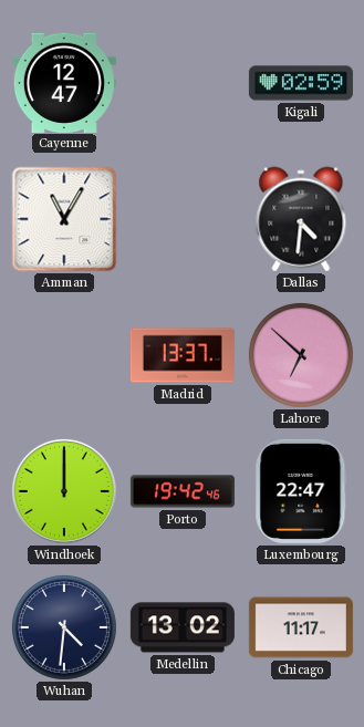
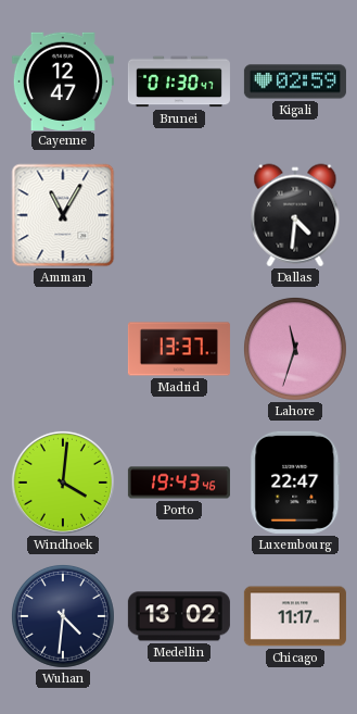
Brunei: none -> 01:30
Lahore: 6:52 -> 11:33
Windhoek: 12:00 -> 4:01
Porto: 19:42 -> 19:43
